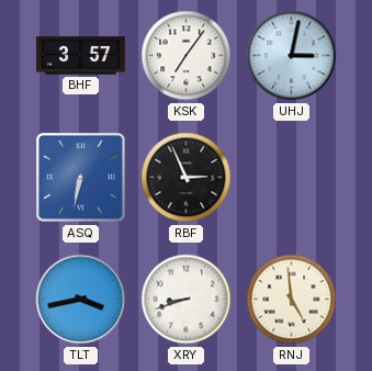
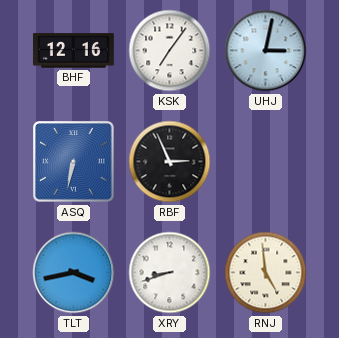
BHF: 3:57 -> 12:16
